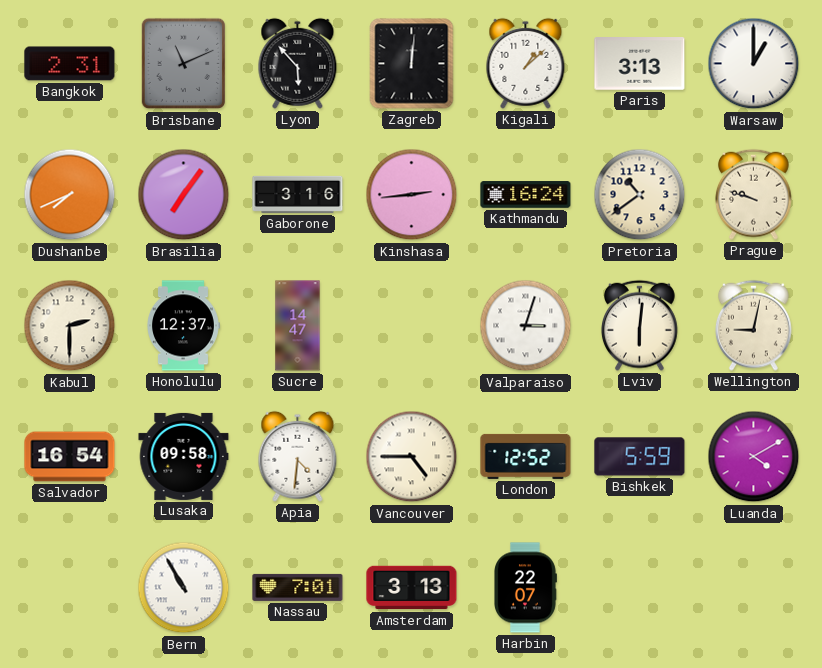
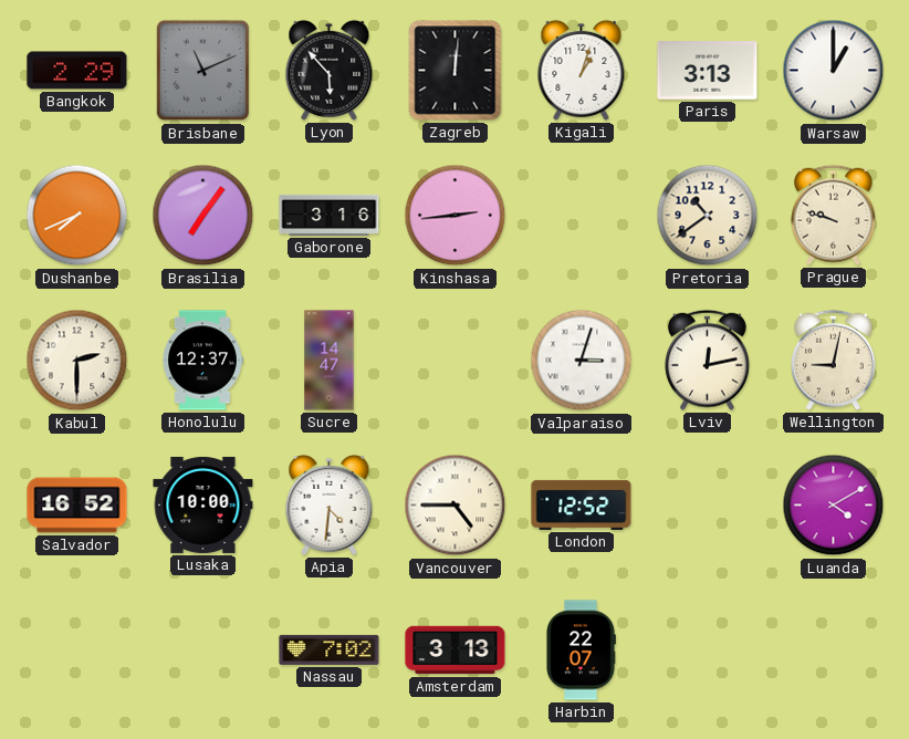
Bangkok: 2:31 -> 2:29
Kigali: 1:08 -> 1:03
Kathmandu: 16:24 -> none
Lviv: 6:01 -> 12:13
Salvador: 16:54 -> 16:52
Lusaka: 09:58 -> 10:00
Bishkek: 5:59 -> none
Bern: 10:55 -> none
Nassau: 7:01 -> 7:02
